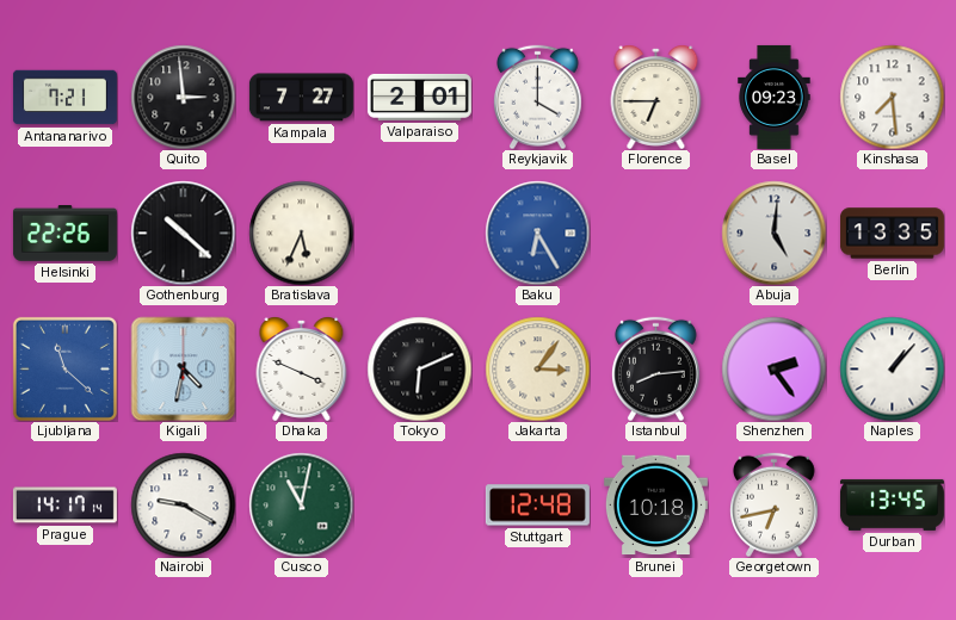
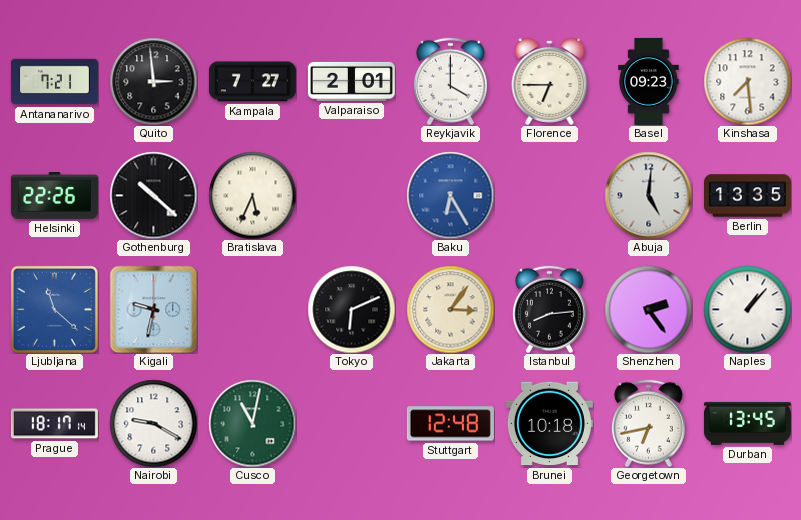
Kigali: 4:32 -> 9:32
Dhaka: 3:49 -> none
Prague: 14:17 -> 18:17
